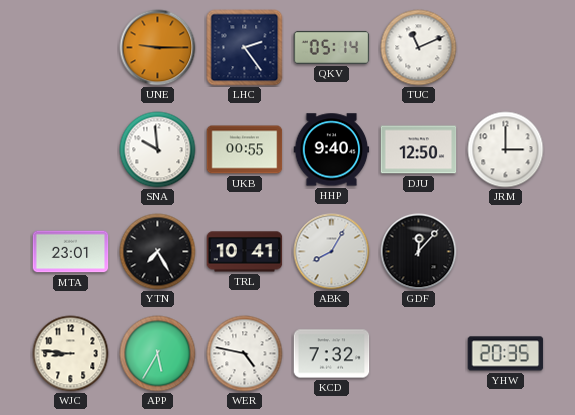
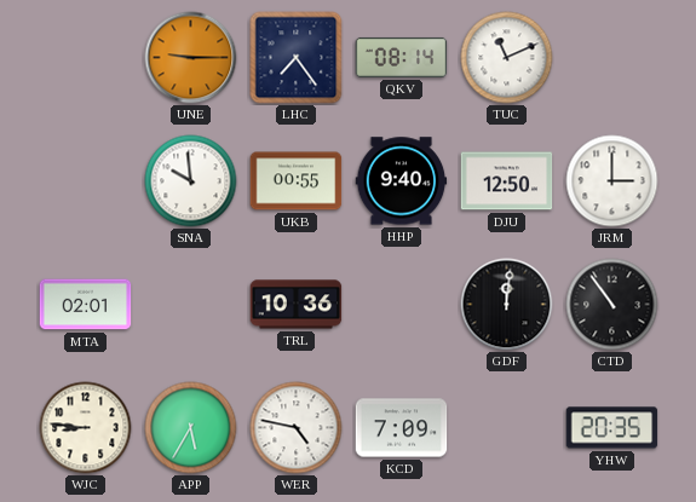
LHC: 2:24 -> 7:24
QKV: 05:14 -> 08:14
MTA: 23:01 -> 02:01
YTN: 7:25 -> none
TRL: 10:41 -> 10:36
ABK: 8:05 -> none
GDF: 12:07 -> 12:01
CTD: none -> 10:54
KCD: 7:32 -> 7:09
